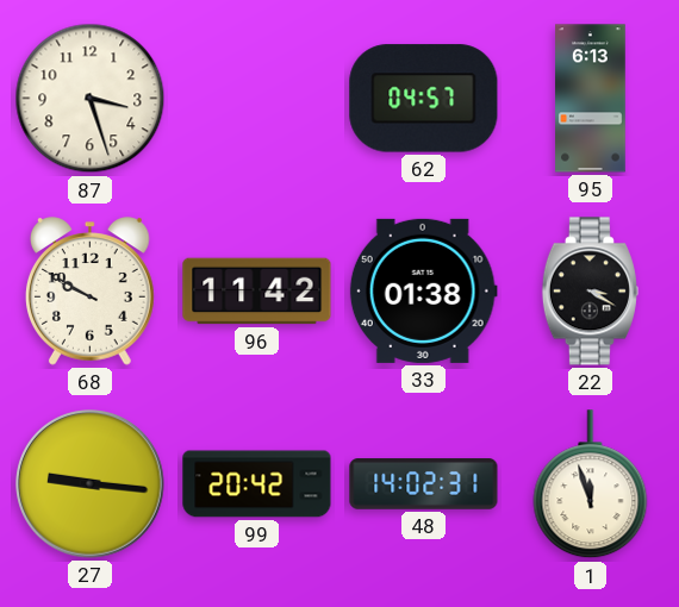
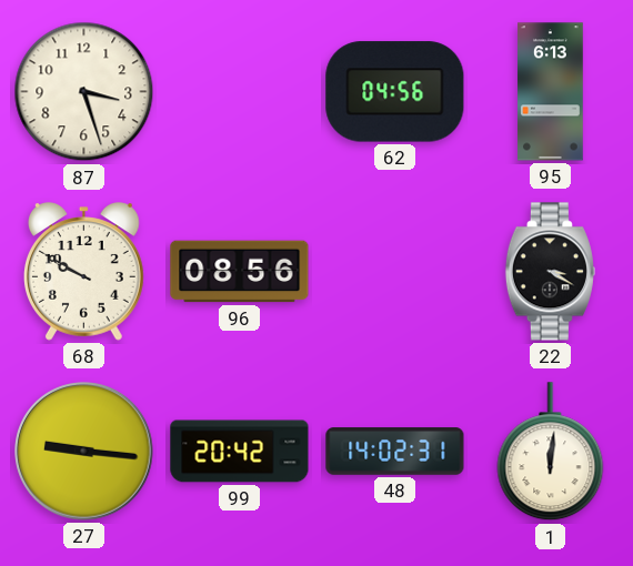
62: 04:57 -> 04:56
96: 11:42 -> 08:56
33: 01:38 -> none
1: 11:57 -> 12:01
